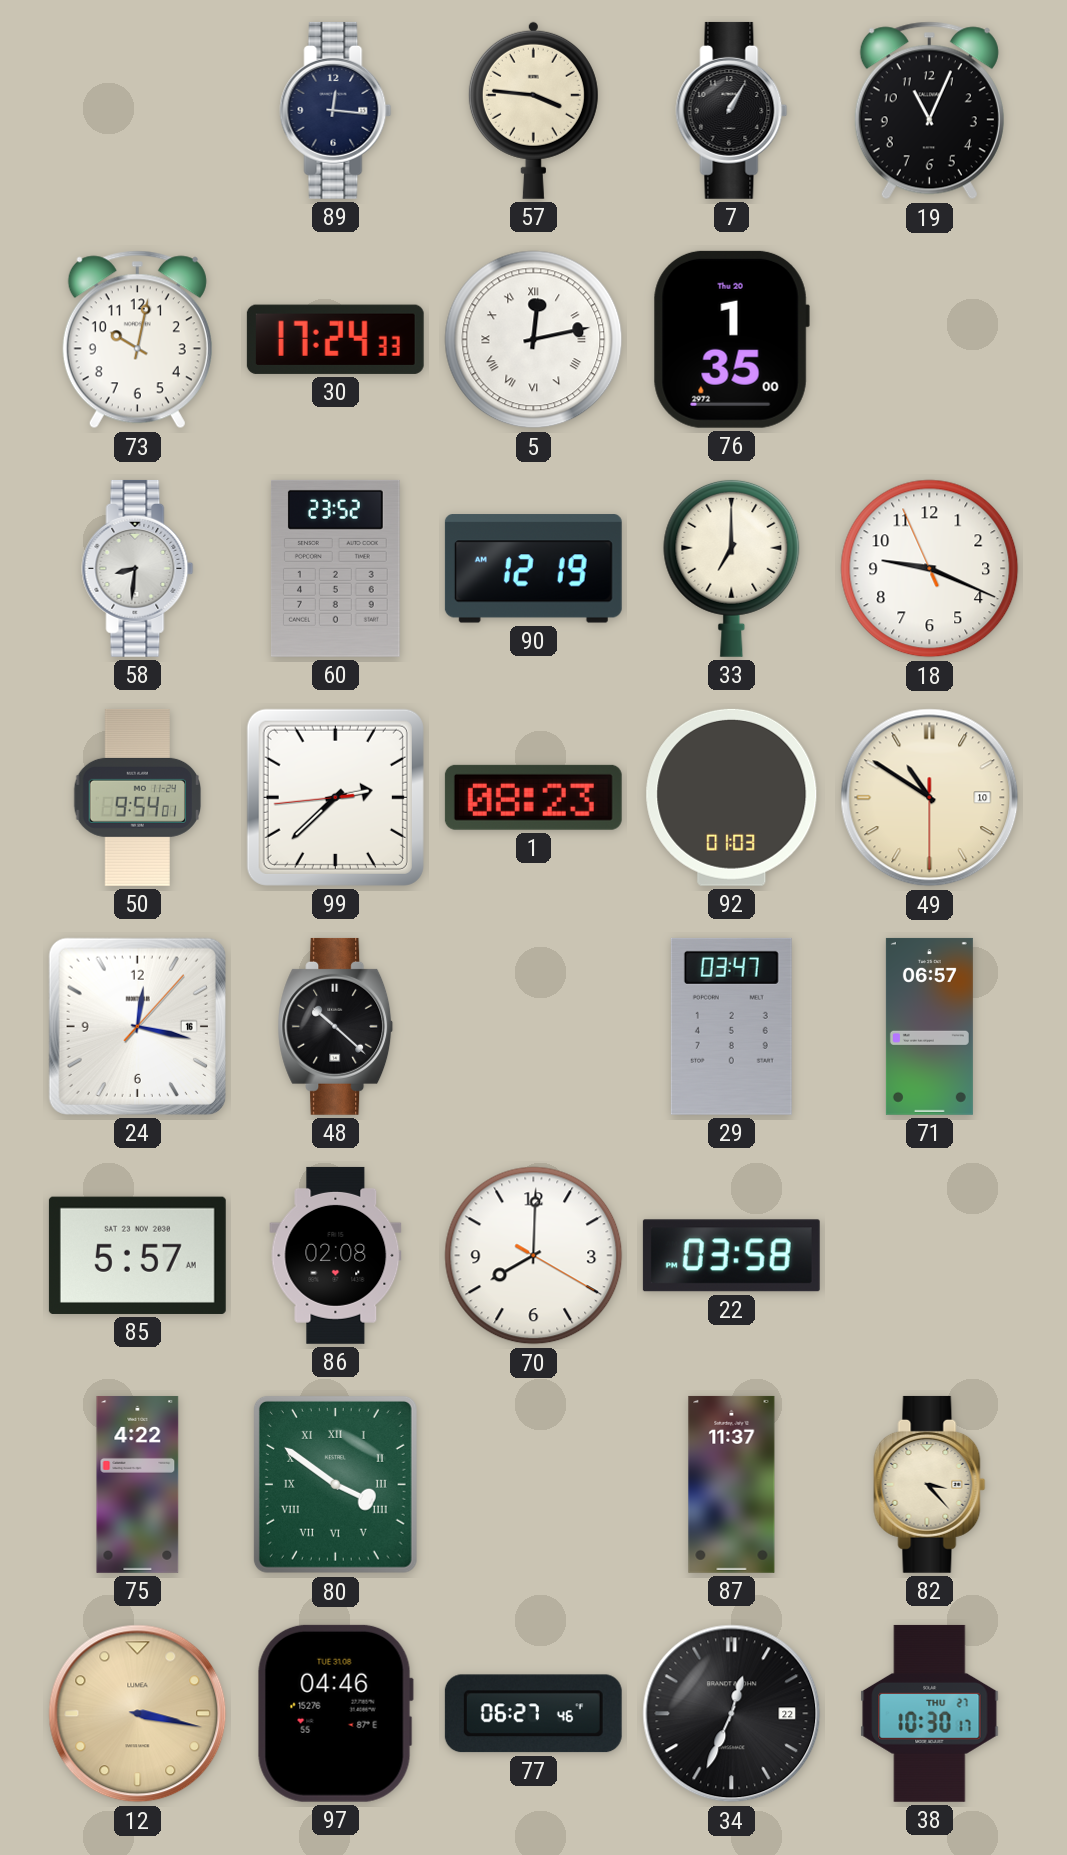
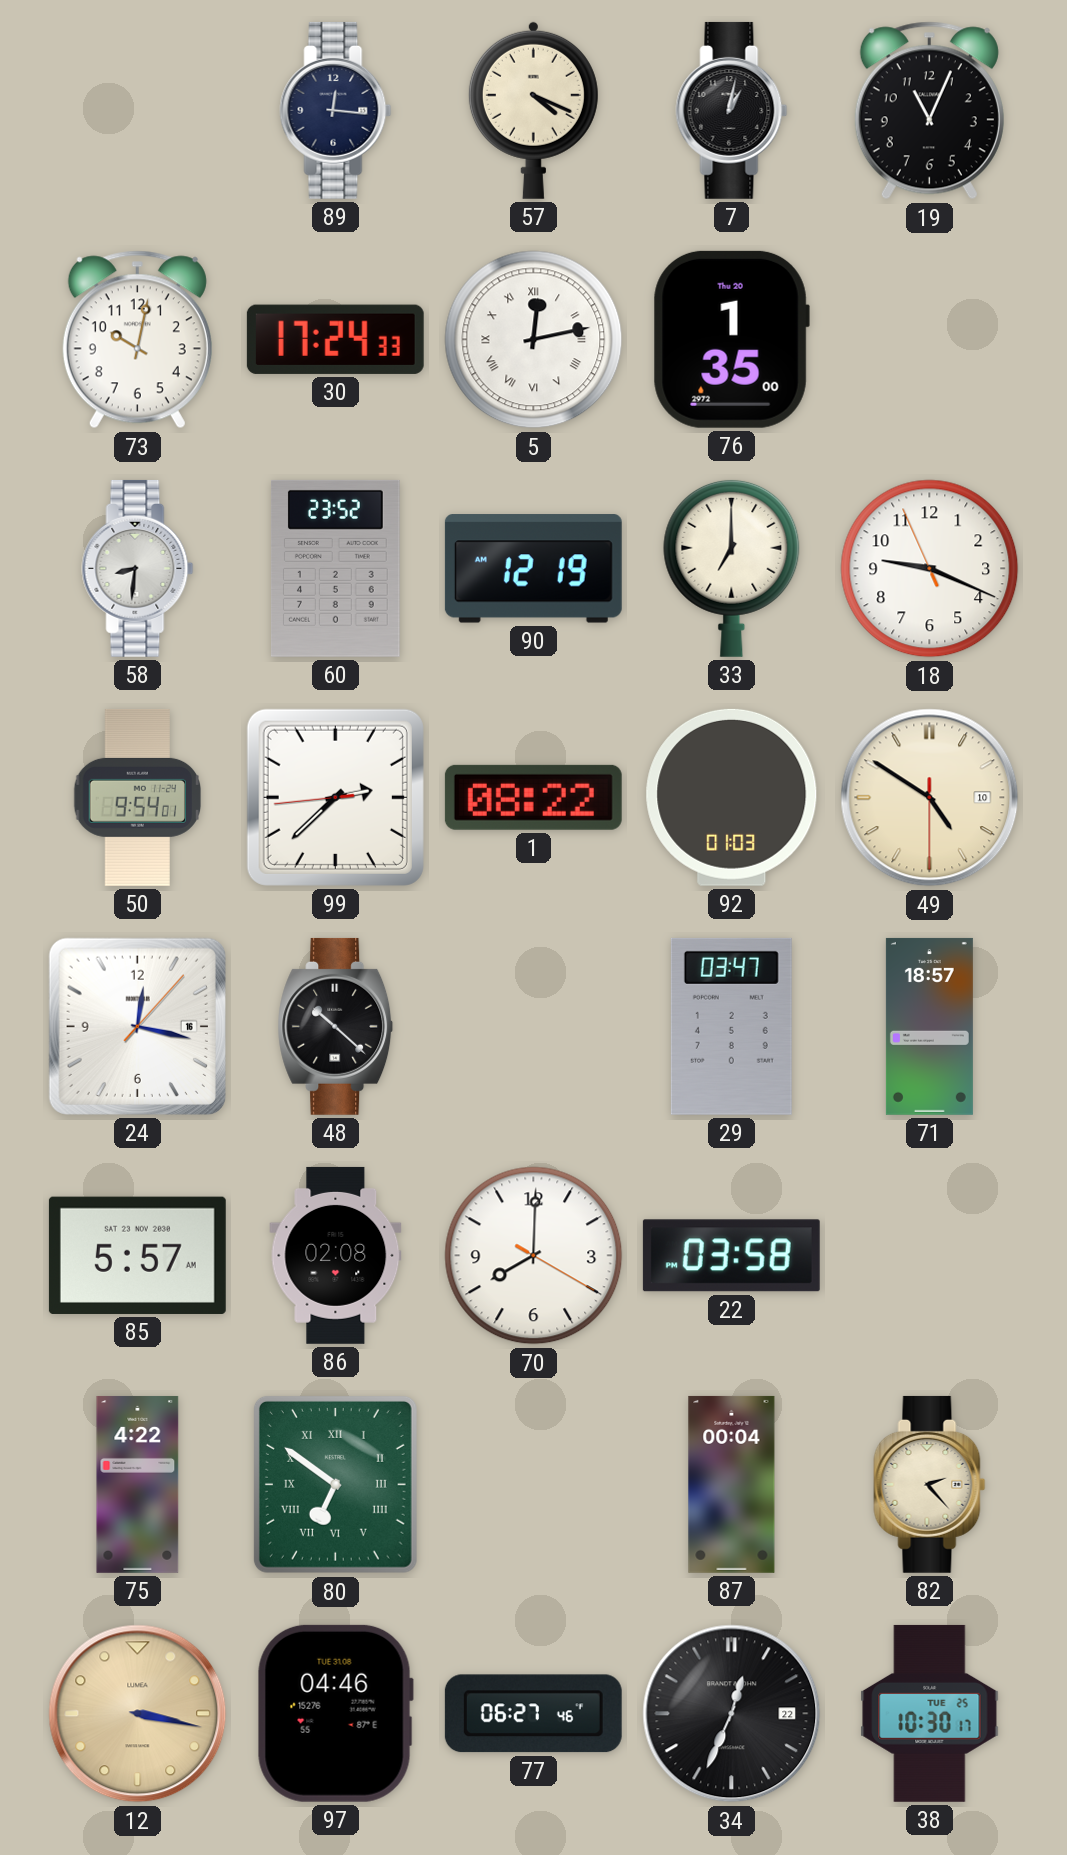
57: 3:46 -> 4:19
7: 1:05 -> 1:02
1: 08:23 -> 08:22
49: 10:50 -> 4:50
71: 06:57 -> 18:57
80: 3:51 -> 6:51
87: 11:37 -> 00:04
82: 3:23 -> 2:23
38 date: THU 27 -> TUE 25
